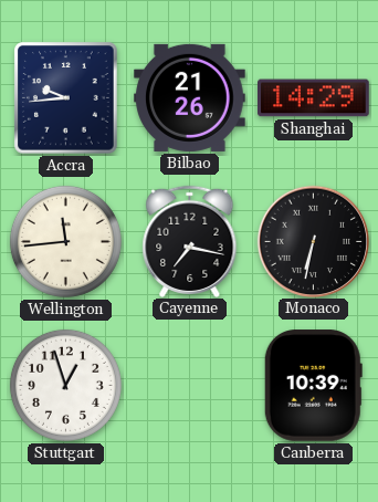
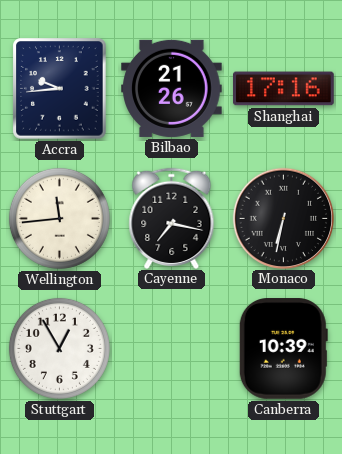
Shanghai: 14:29 -> 17:16
Stuttgart: 12:57 -> 12:55
